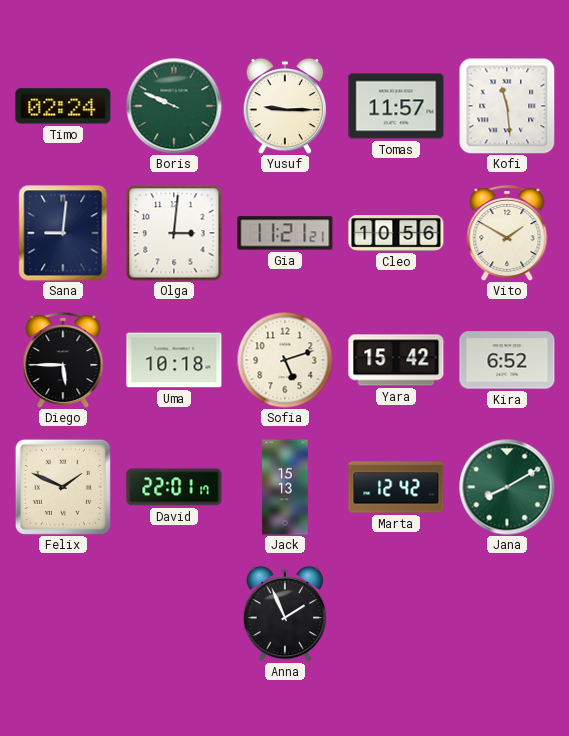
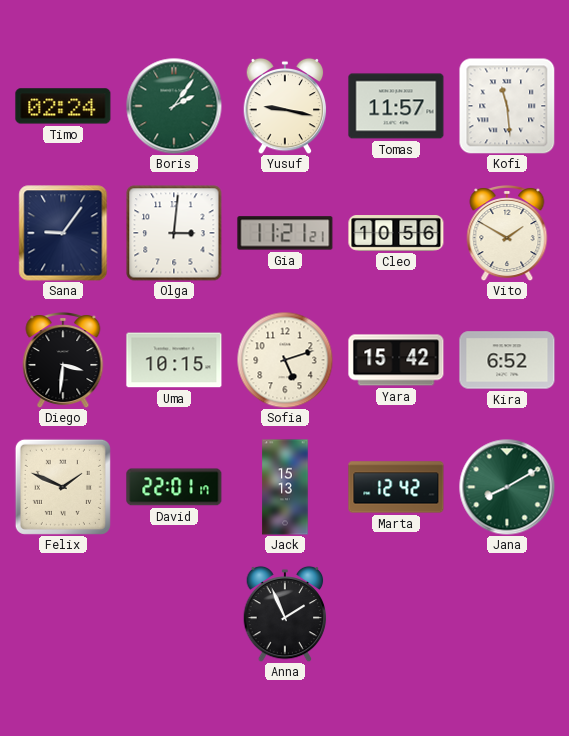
Boris: 9:49 -> 2:06
Yusuf: 9:15 -> 9:17
Sana: 9:01 -> 9:06
Diego: 5:45 -> 3:31
Uma: 10:18 -> 10:15
